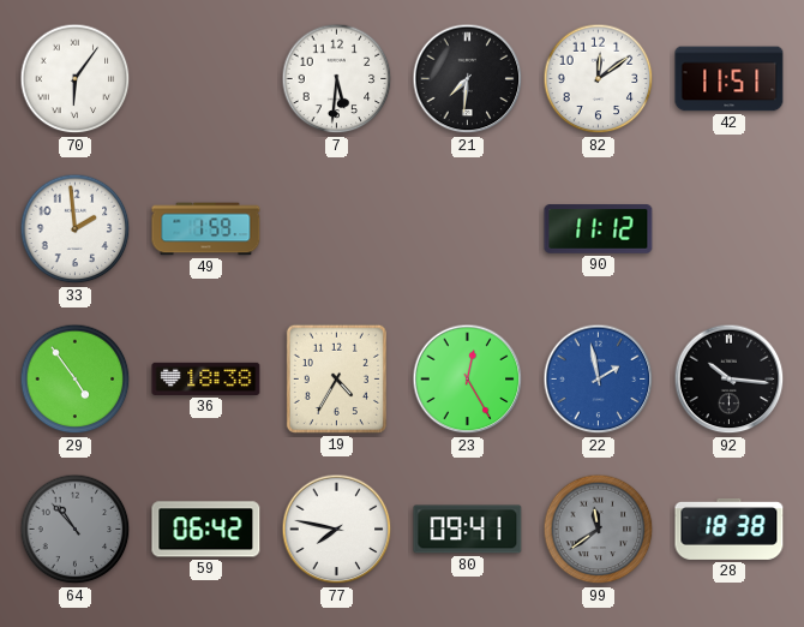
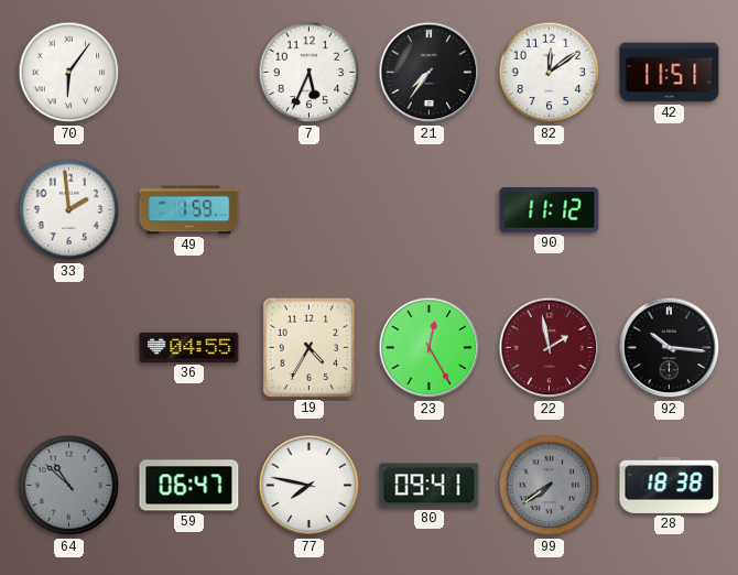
7: 5:31 -> 5:34
21: 7:31 -> 7:36
29: 4:54 -> none
36: 18:38 -> 04:55
22 dial: blue -> burgundy
64: 10:53 -> 10:52
59: 06:42 -> 06:47
99: 11:39 -> 7:39
